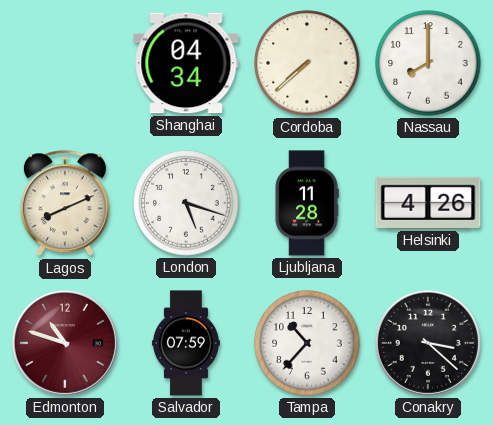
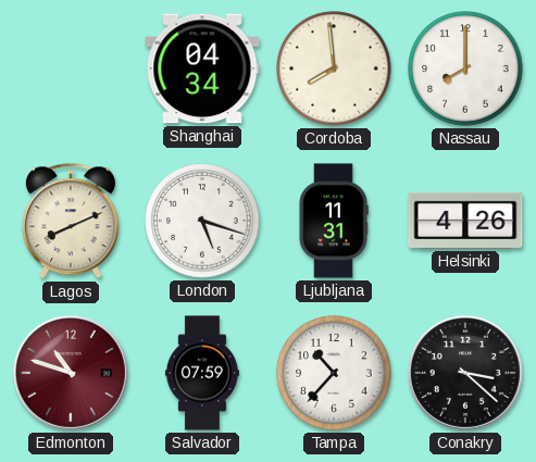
Cordoba: 7:38 -> 7:59
Ljubljana: 11:28 -> 11:31
